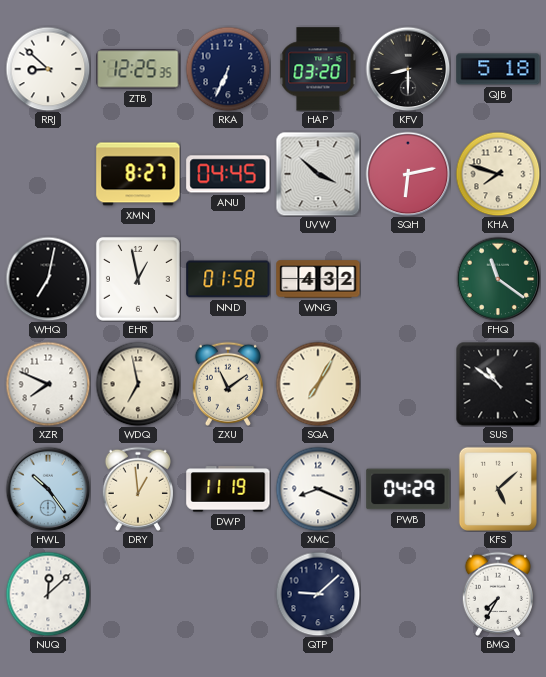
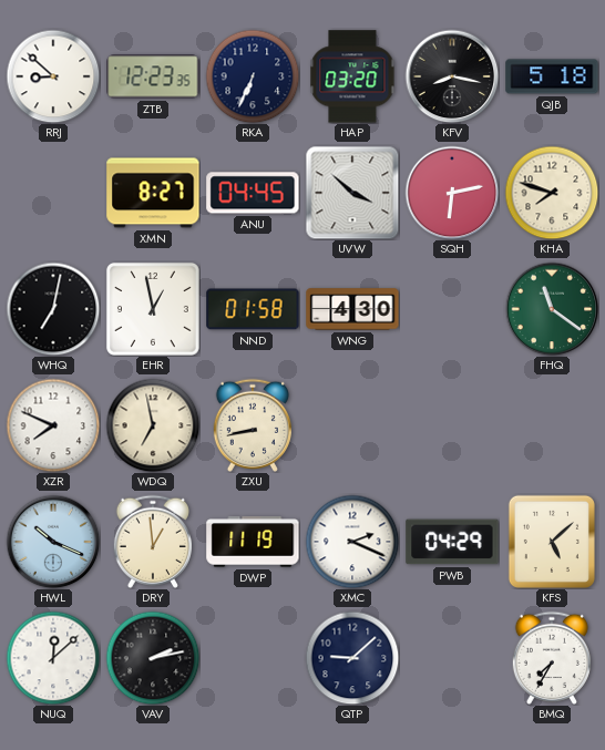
ZTB: 12:25 -> 12:23
KFV: 8:30 -> 8:17
WNG: 4:32 -> 4:30
ZXU: 11:09 -> 8:43
SQA: 7:05 -> none
SUS: 10:51 -> none
HWL: 10:24 -> 10:19
XMC: 8:19 -> 2:19
VAV: none -> 2:13
